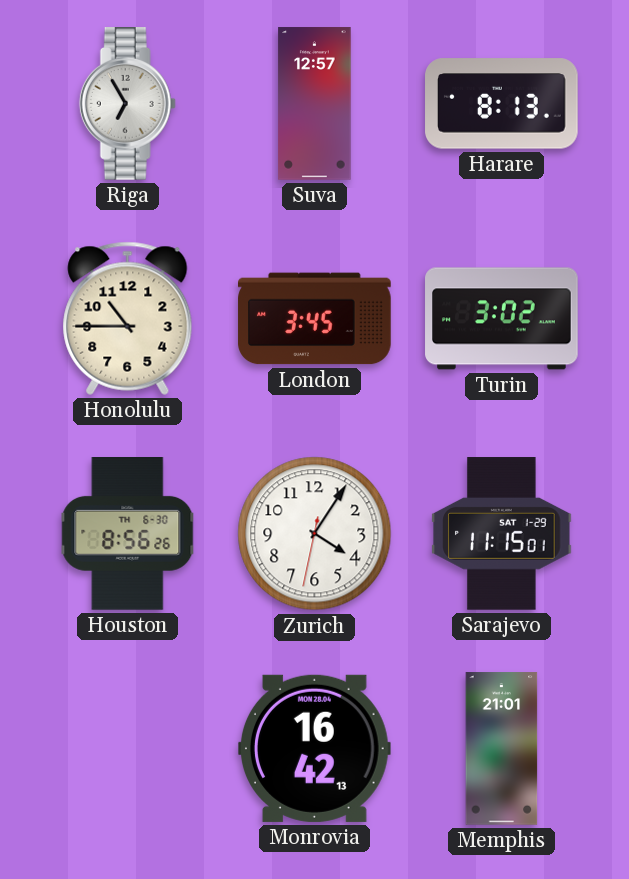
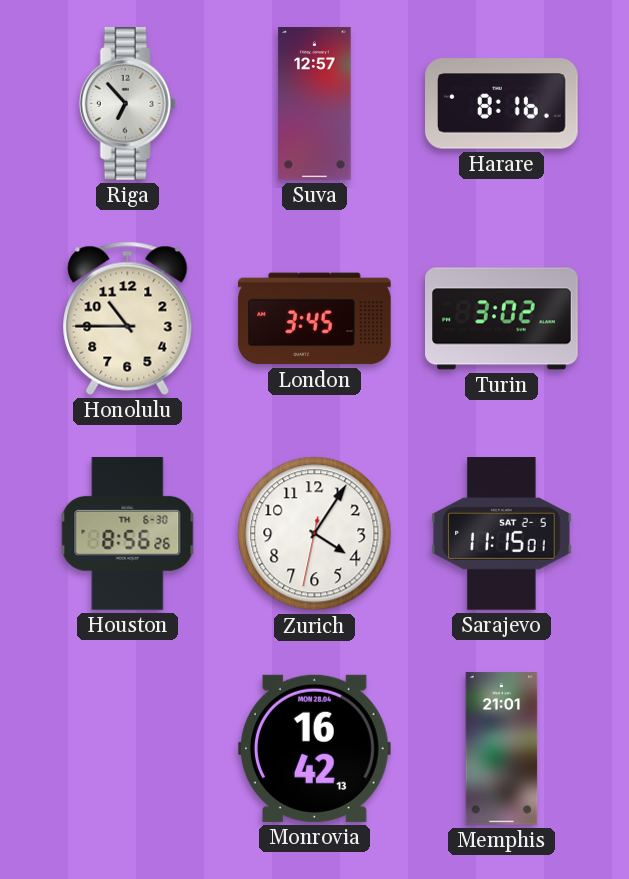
Riga: 6:55 -> 6:53
Harare: 8:13 -> 8:16
Sarajevo date: SAT 1-29 -> SAT 2-5
